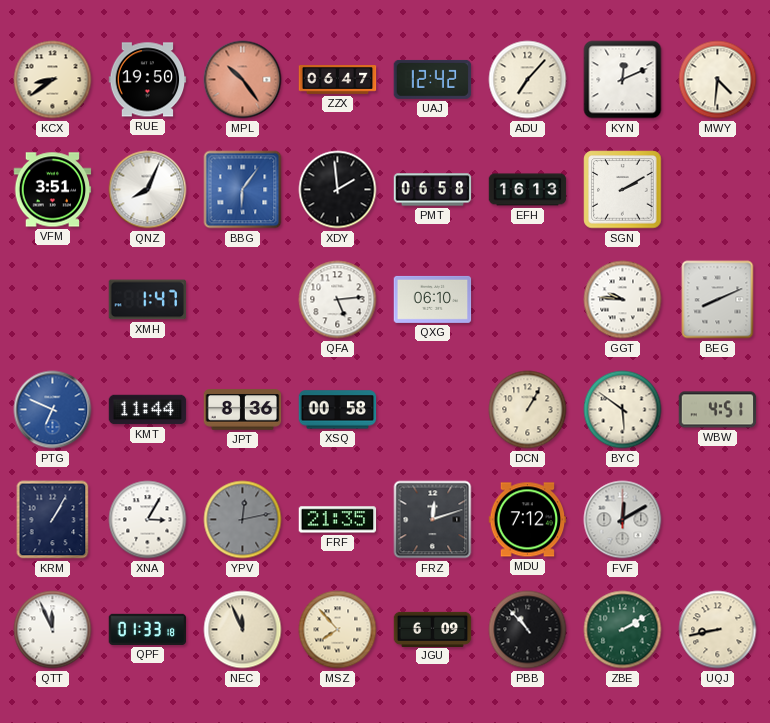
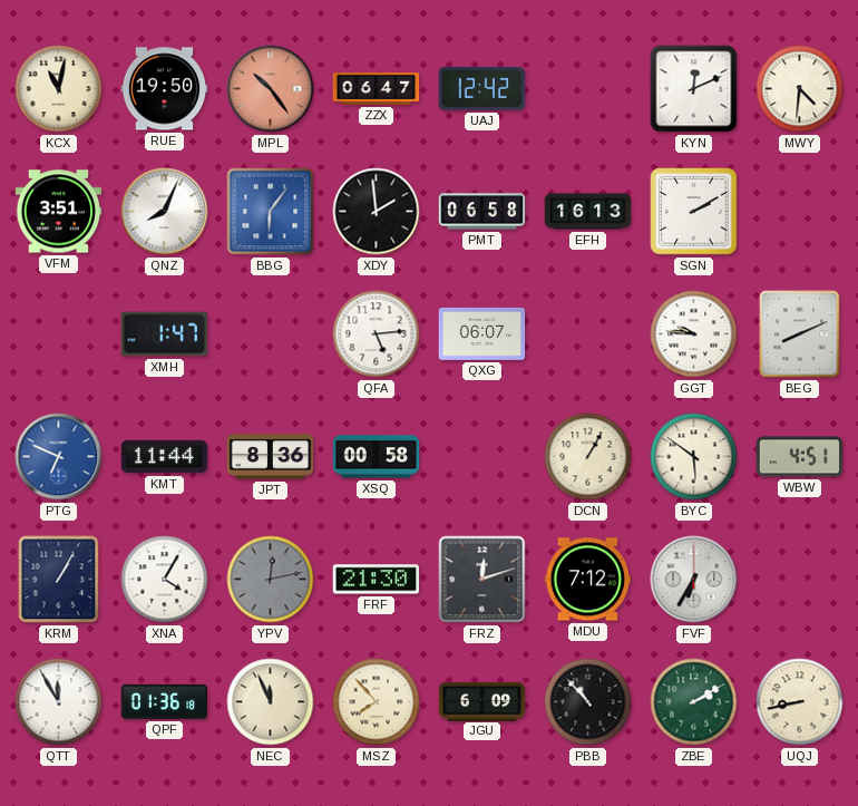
KCX: 8:39 -> 11:02
ADU: 7:07 -> none
QXG: 06:10 -> 06:07
XNA: 3:05 -> 4:05
FRF: 21:35 -> 21:30
FVF: 12:10 -> 6:35
QTT: 11:56 -> 11:55
QPF: 01:33 -> 01:36
